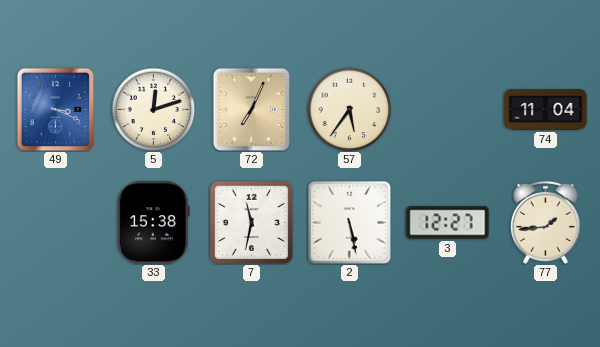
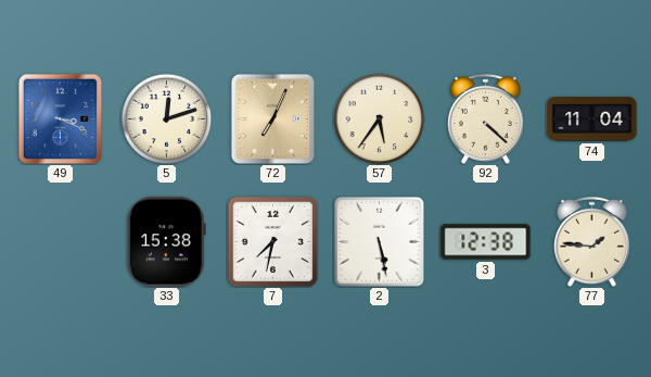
92: none -> 4:22
7: 11:32 -> 7:32
3: 12:27 -> 12:38
77: 1:44 -> 1:46
